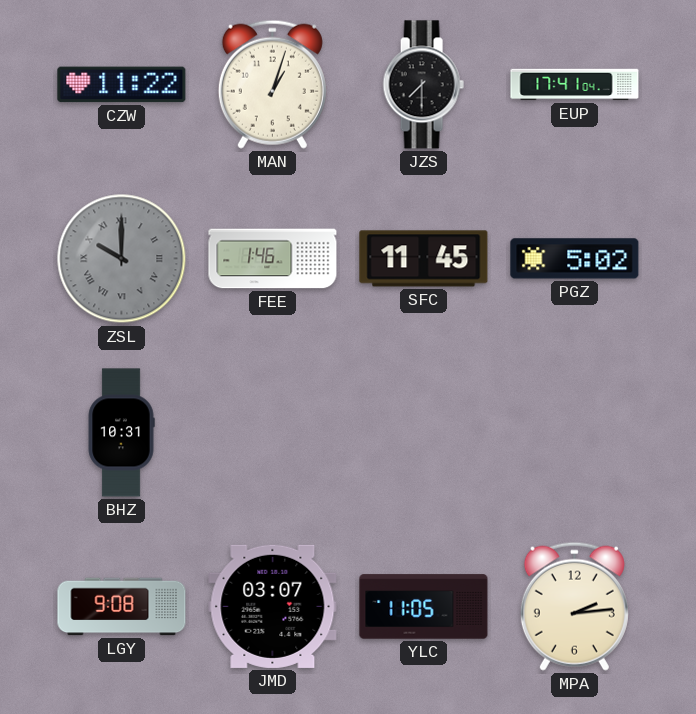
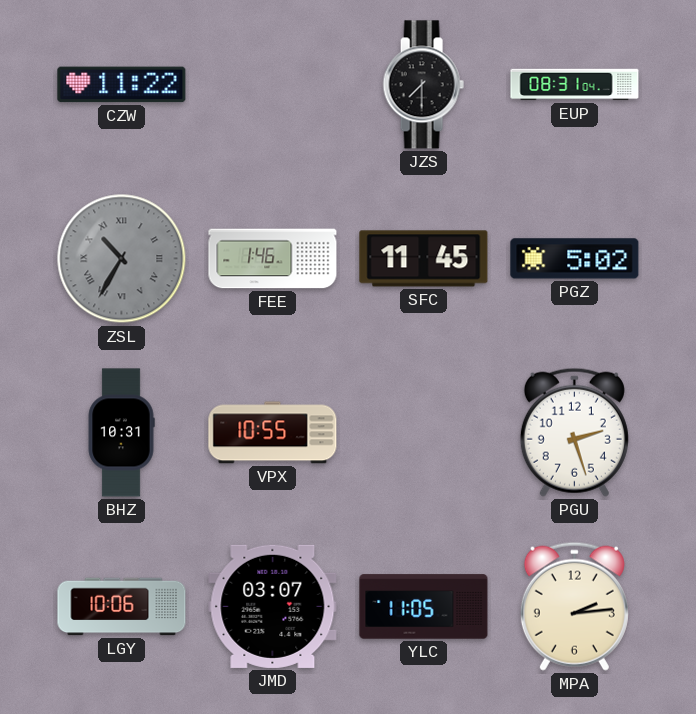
MAN: 1:03 -> none
EUP: 17:41 -> 08:31
ZSL: 10:00 -> 10:35
VPX: none -> 10:55
PGU: none -> 2:27
LGY: 9:08 -> 10:06
